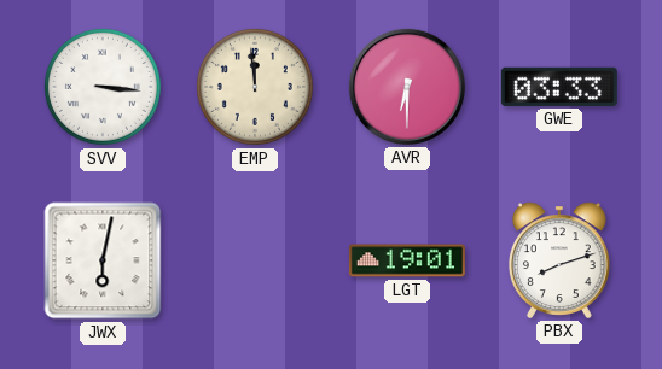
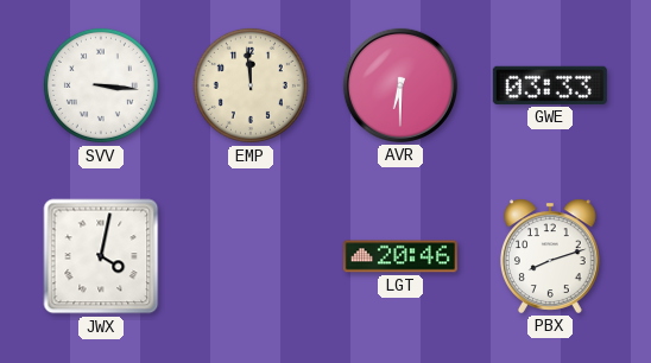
JWX: 6:02 -> 4:02
LGT: 19:01 -> 20:46
